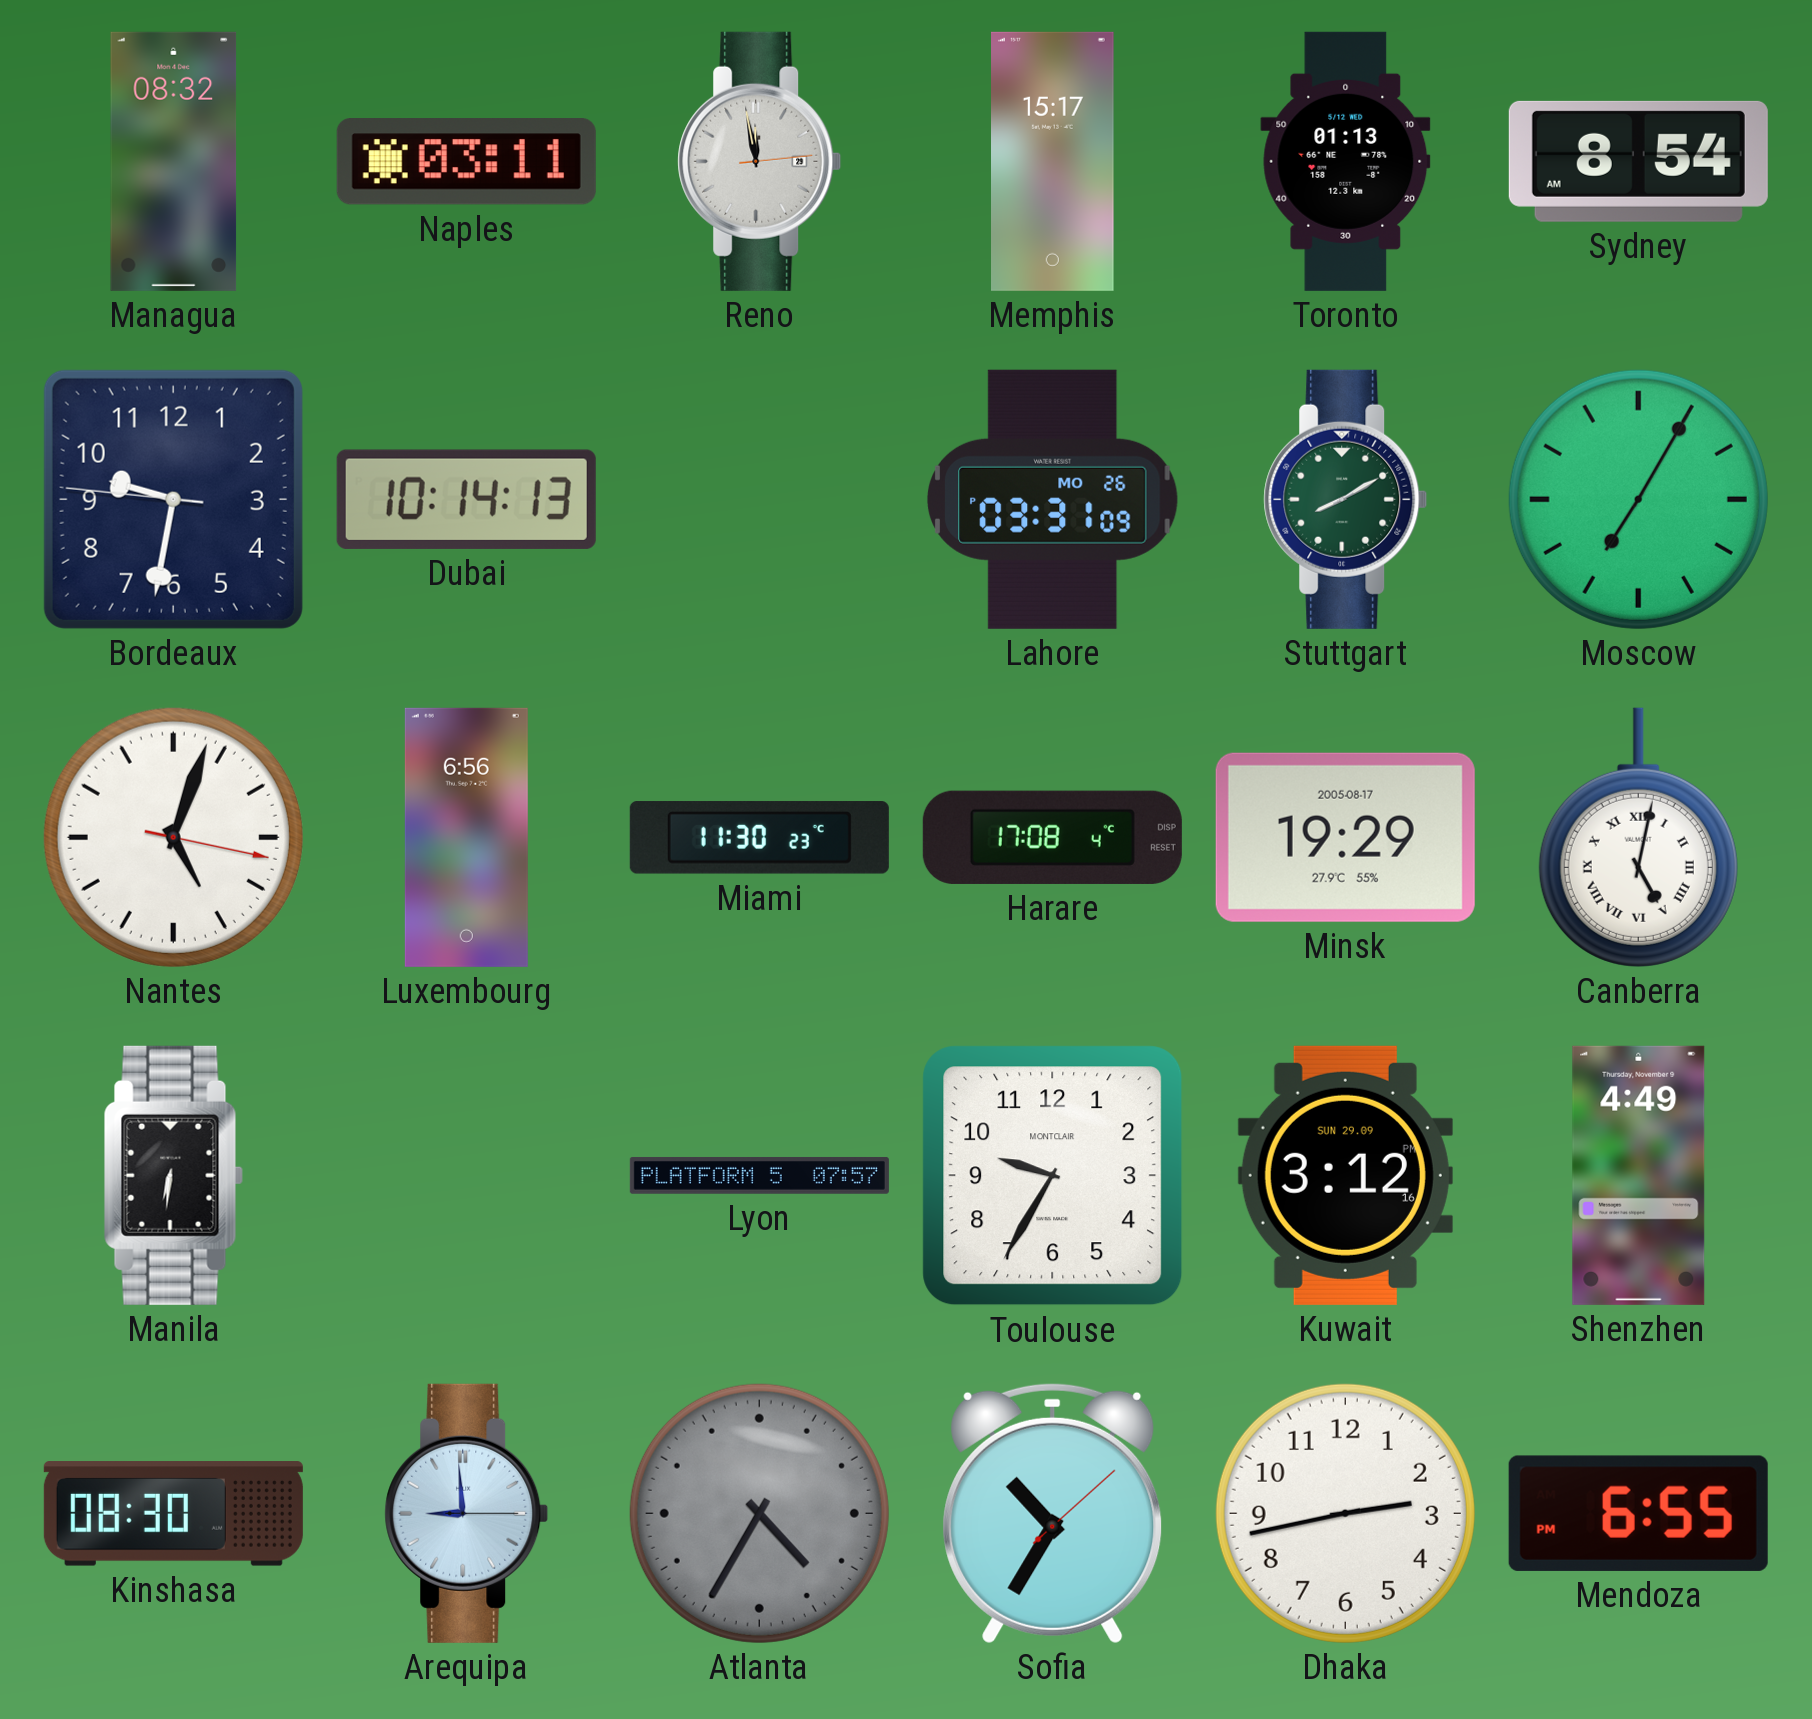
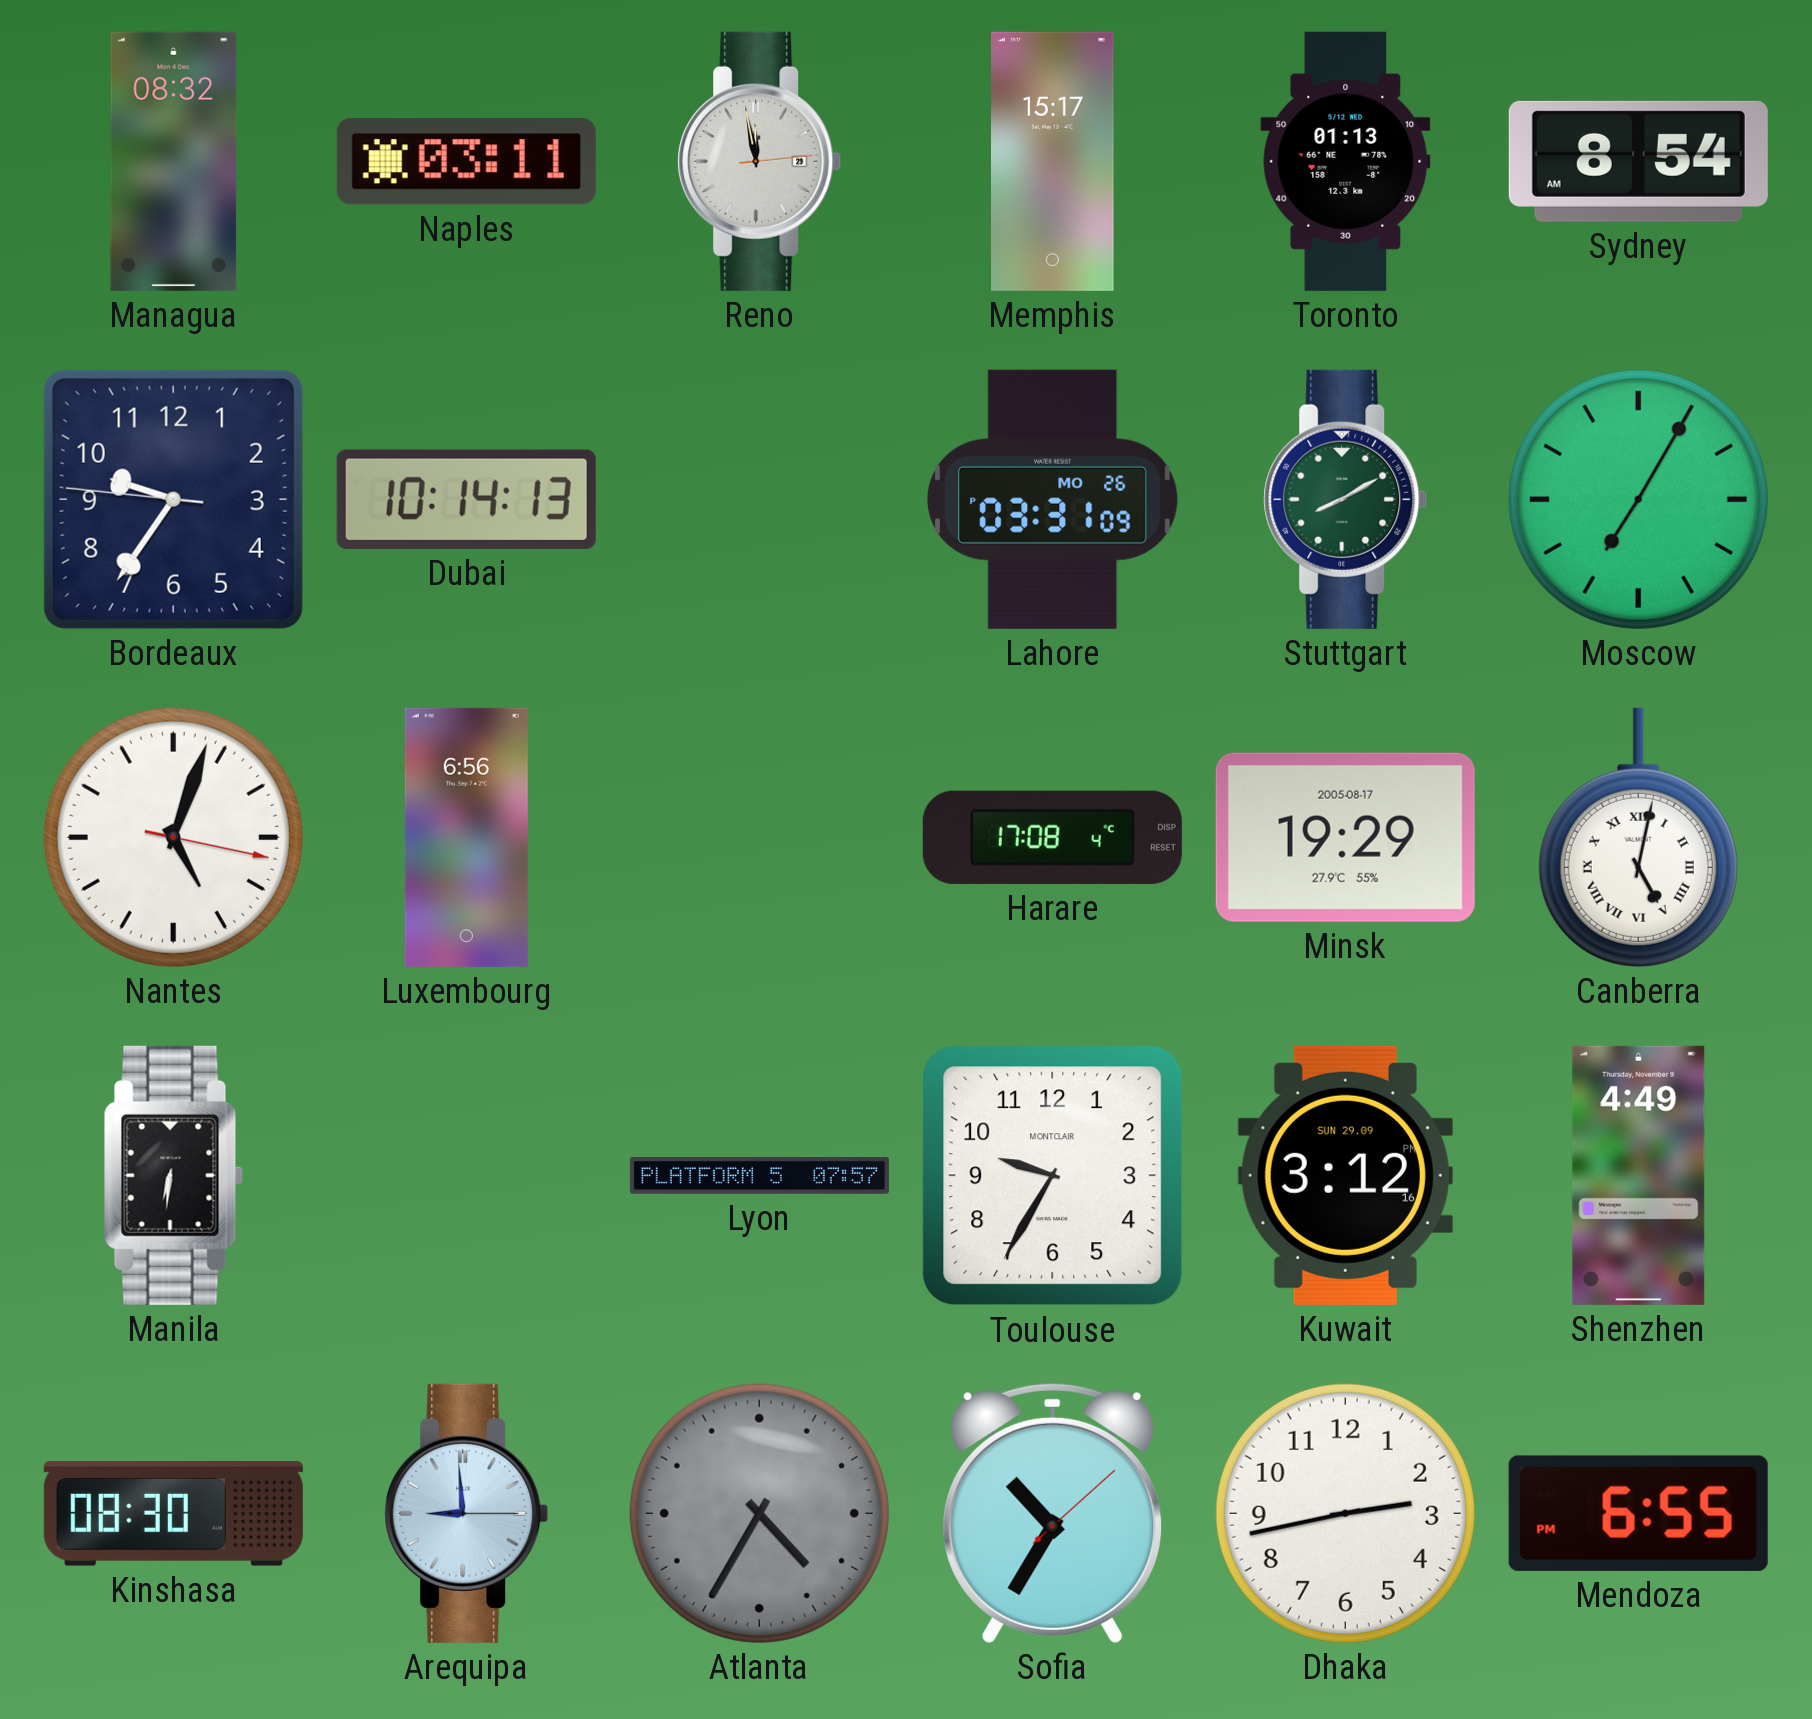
Bordeaux: 9:31 -> 9:35
Miami: 11:30 -> none
